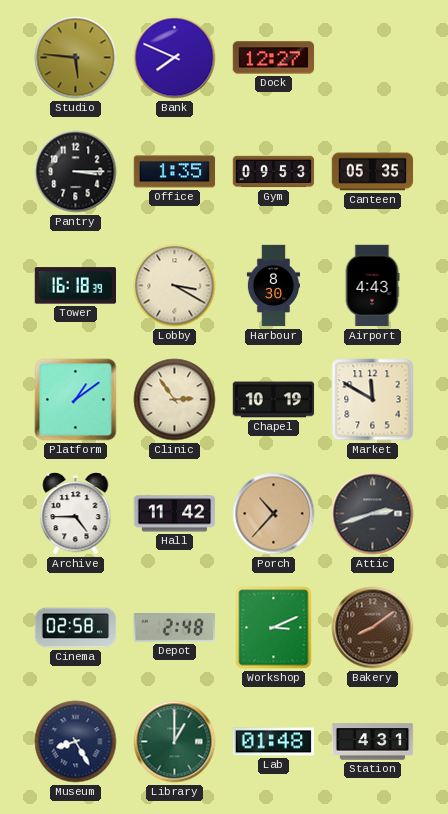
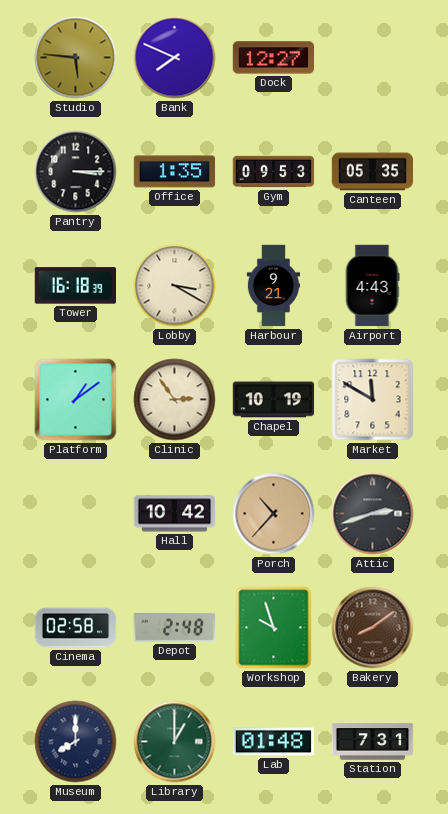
Harbour: 8:30 -> 9:21
Archive: 4:45 -> none
Hall: 11:42 -> 10:42
Workshop: 3:11 -> 9:57
Museum: 8:25 -> 8:00
Station: 4:31 -> 7:31
